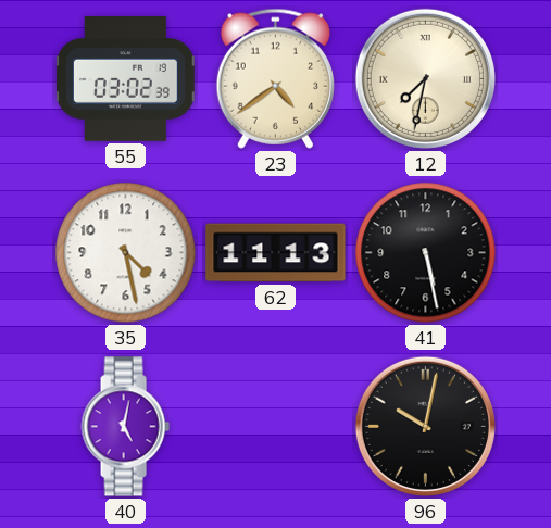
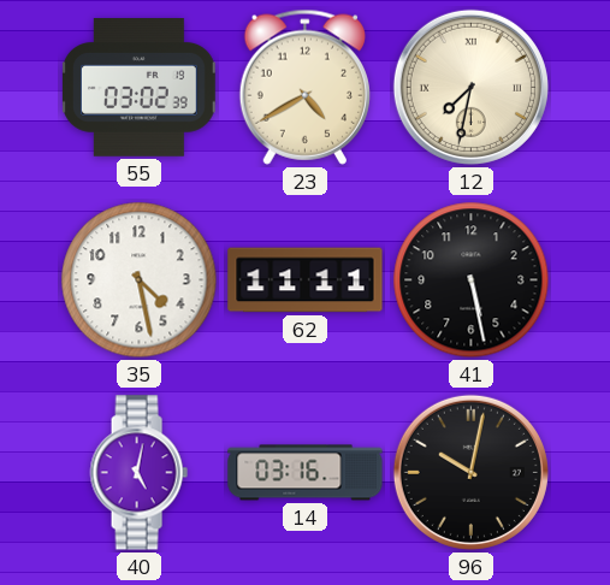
23: 4:39 -> 4:40
62: 11:13 -> 11:11
14: none -> 03:16
